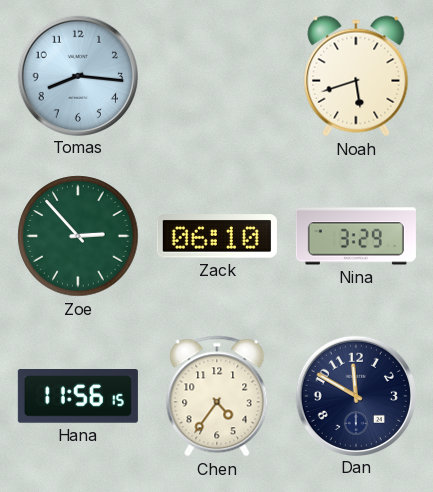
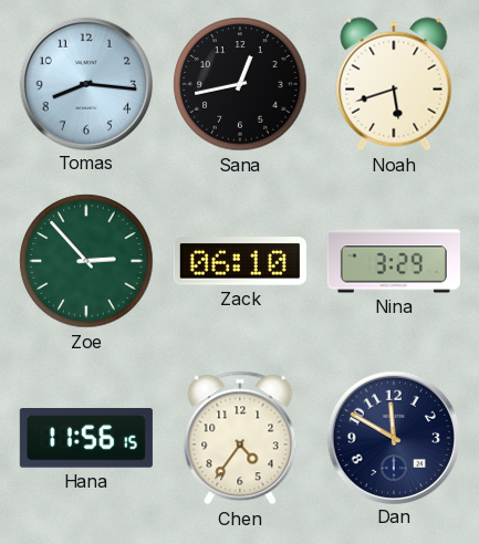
Sana: none -> 12:43
